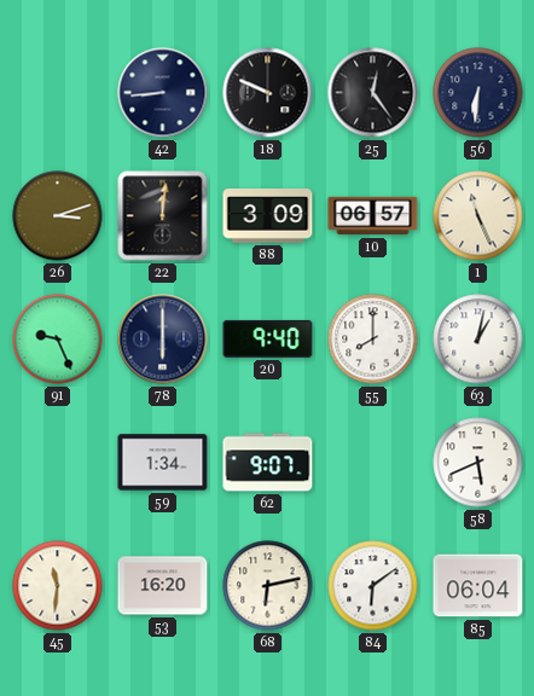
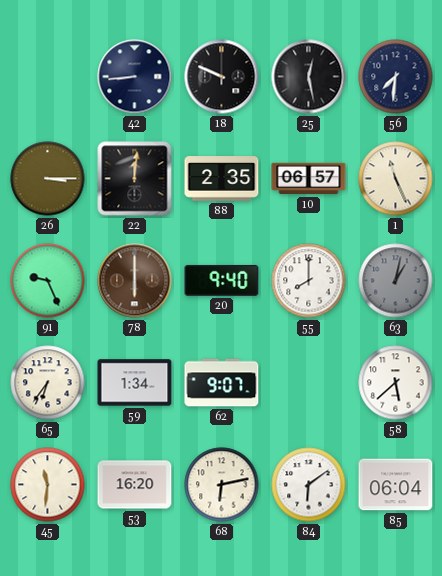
25: 12:24 -> 12:28
56: 6:31 -> 7:31
26: 3:12 -> 3:15
88: 3:09 -> 2:35
78 dial: navy -> brown
63 dial: white -> grey
65: none -> 6:36
58: 5:41 -> 5:38
